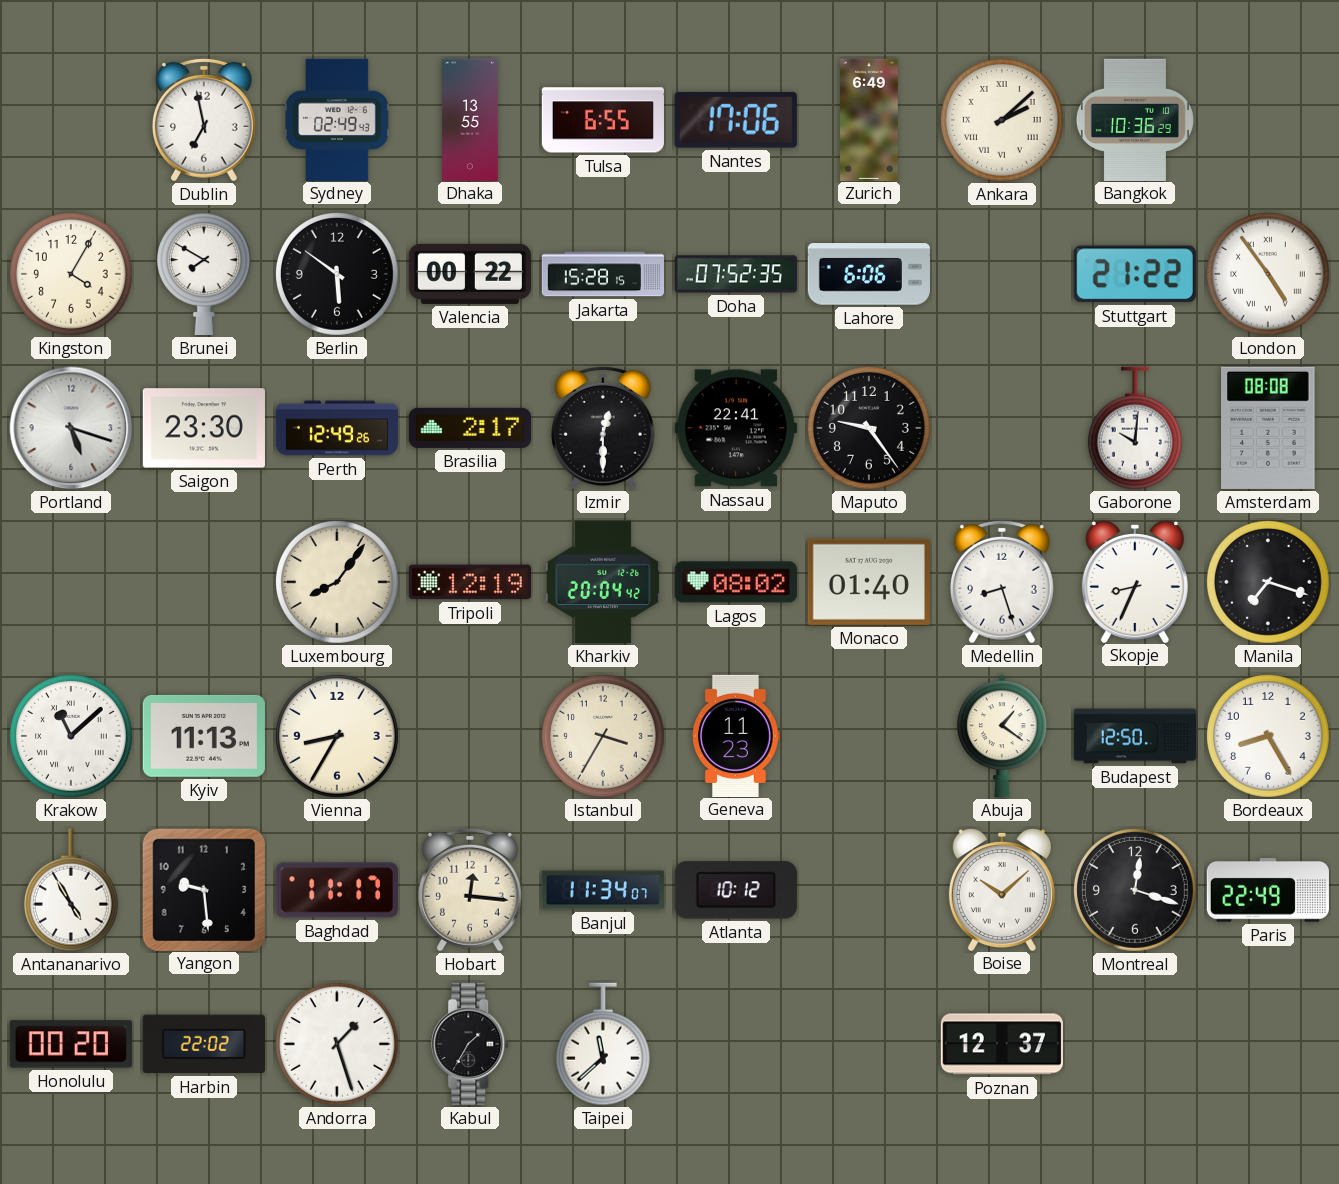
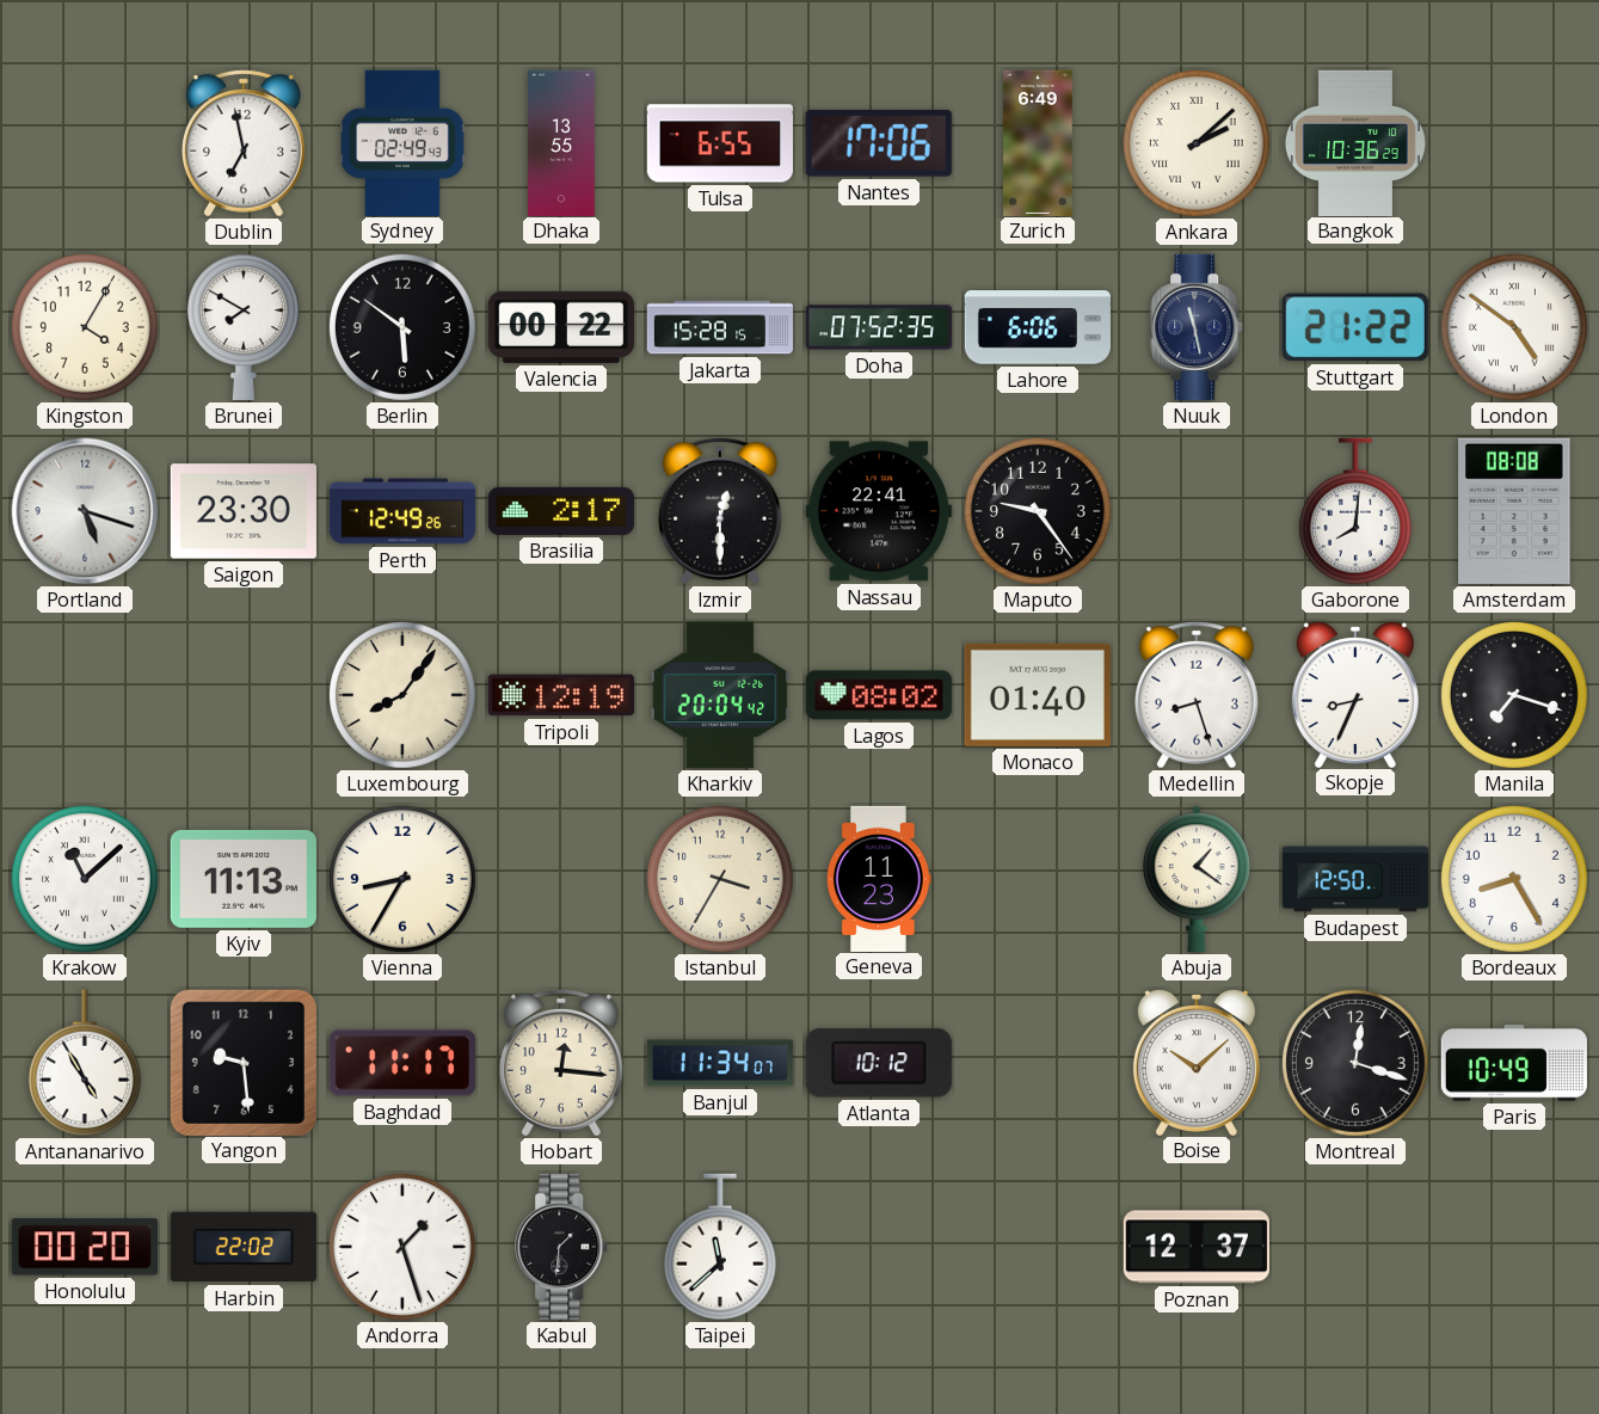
Nuuk: none -> 11:28
London: 4:54 -> 4:51
Gaborone: 10:01 -> 8:01
Paris: 22:49 -> 10:49
Kabul: 1:35 -> 1:31
